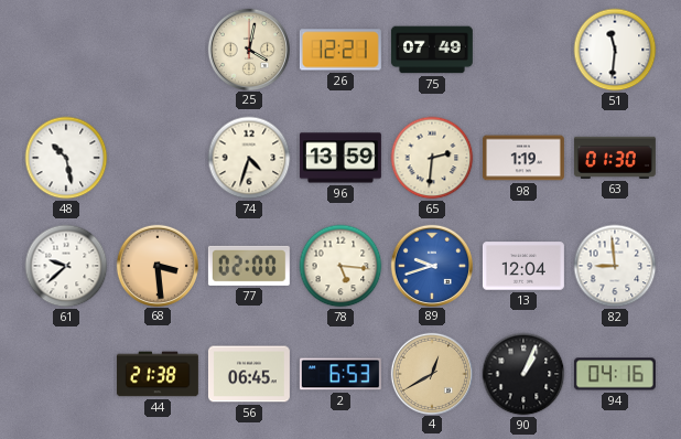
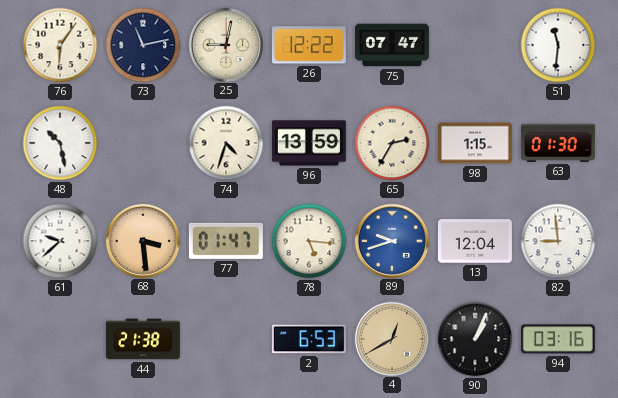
76: none -> 6:06
73: none -> 11:13
25: 4:02 -> 9:02
26: 12:21 -> 12:22
75: 07:49 -> 07:47
65: 2:31 -> 2:35
98: 1:19 -> 1:15
77: 02:00 -> 01:47
56: 06:45 -> none
94: 04:16 -> 03:16
